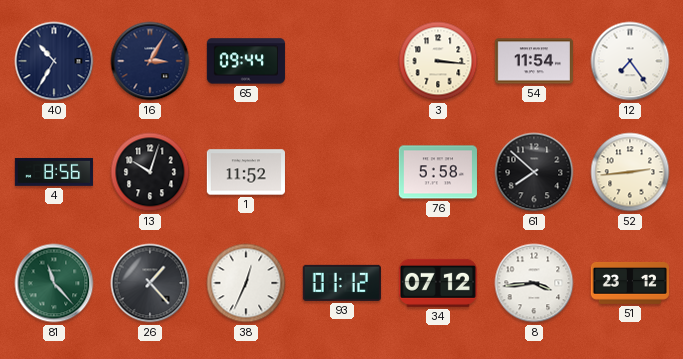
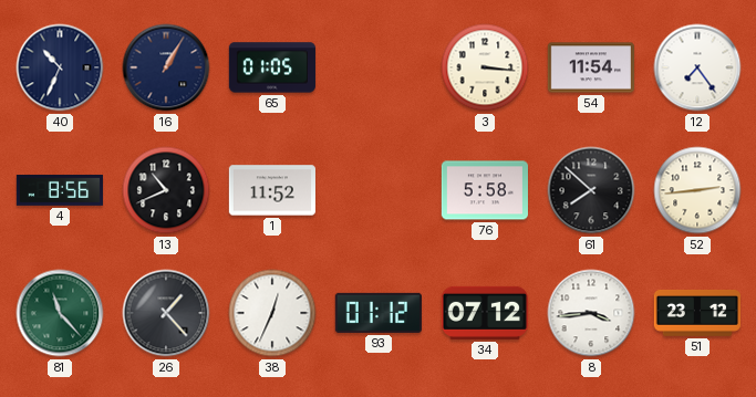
40: 10:35 -> 10:34
16: 3:05 -> 1:05
65: 09:44 -> 01:05
13: 10:03 -> 10:41
